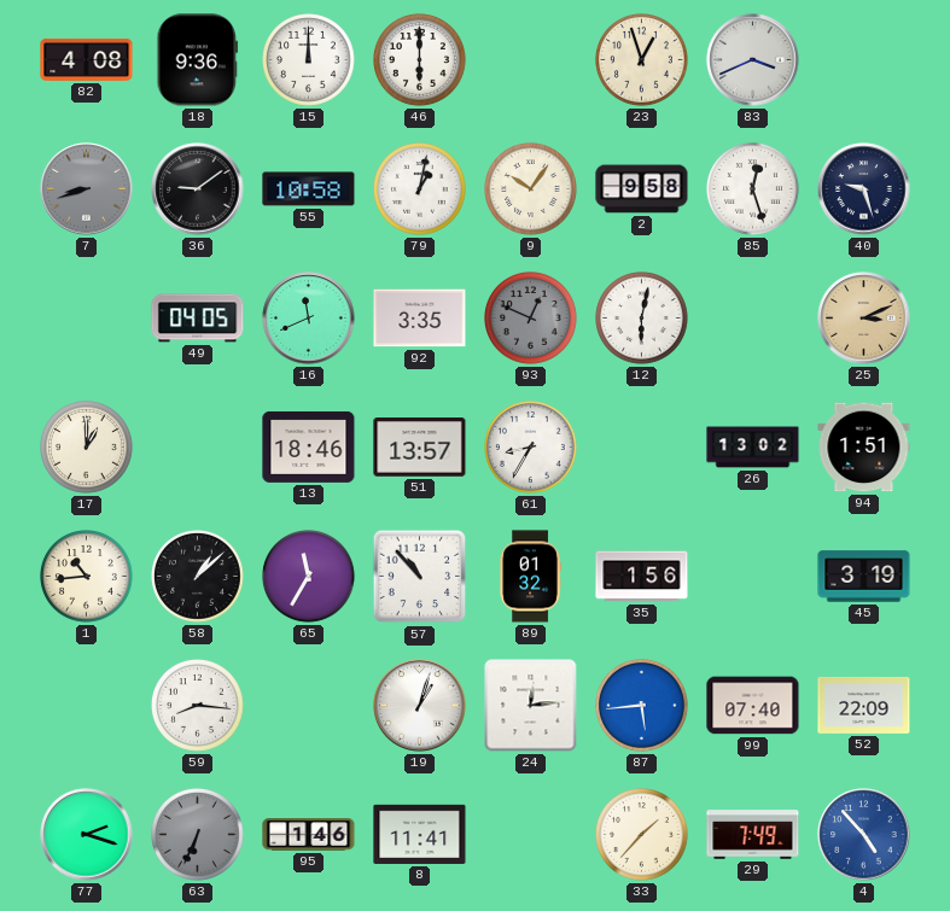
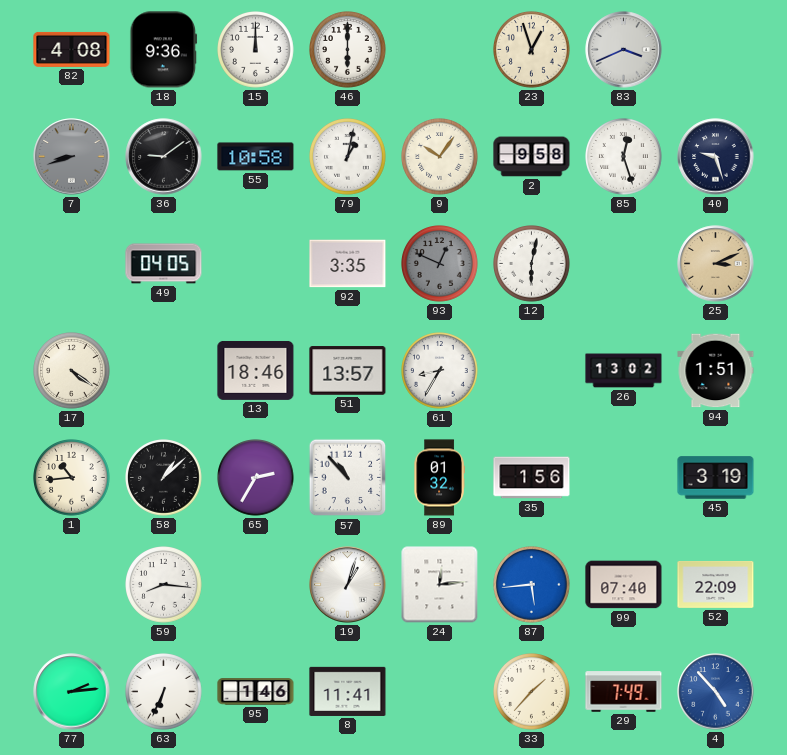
16: 11:41 -> none
17: 1:00 -> 4:21
65: 11:35 -> 2:35
77: 2:18 -> 2:14
63 dial: grey -> white
